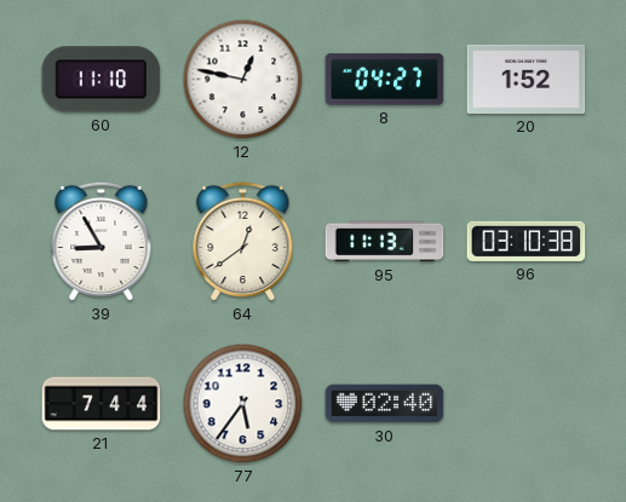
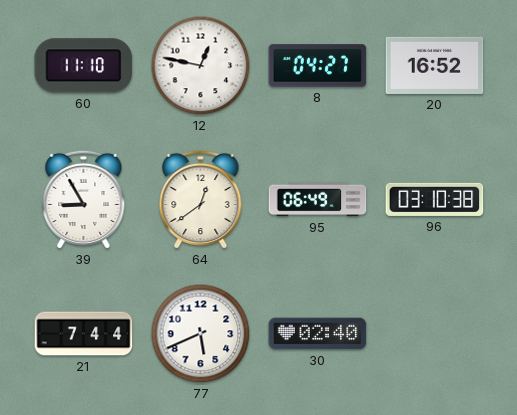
20: 1:52 -> 16:52
95: 11:13 -> 06:49
77: 5:36 -> 5:41
